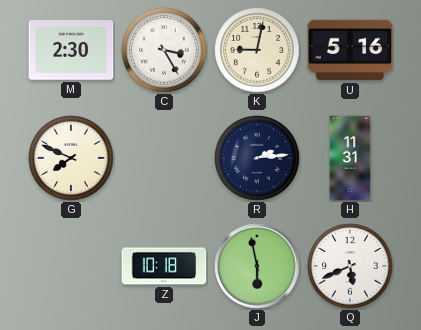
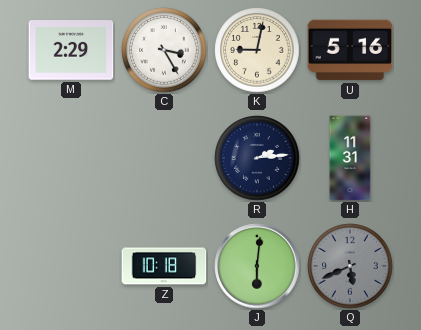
M: 2:30 -> 2:29
G: 7:49 -> none
J: 5:58 -> 6:01
Q dial: white -> grey
